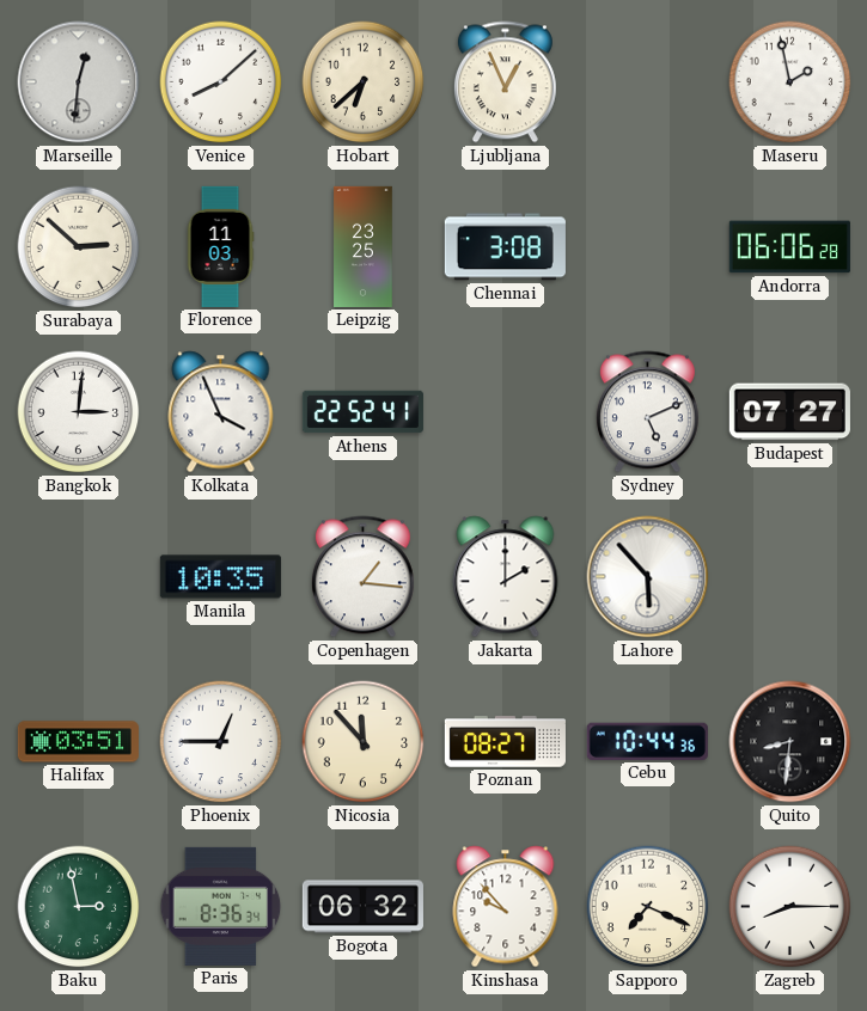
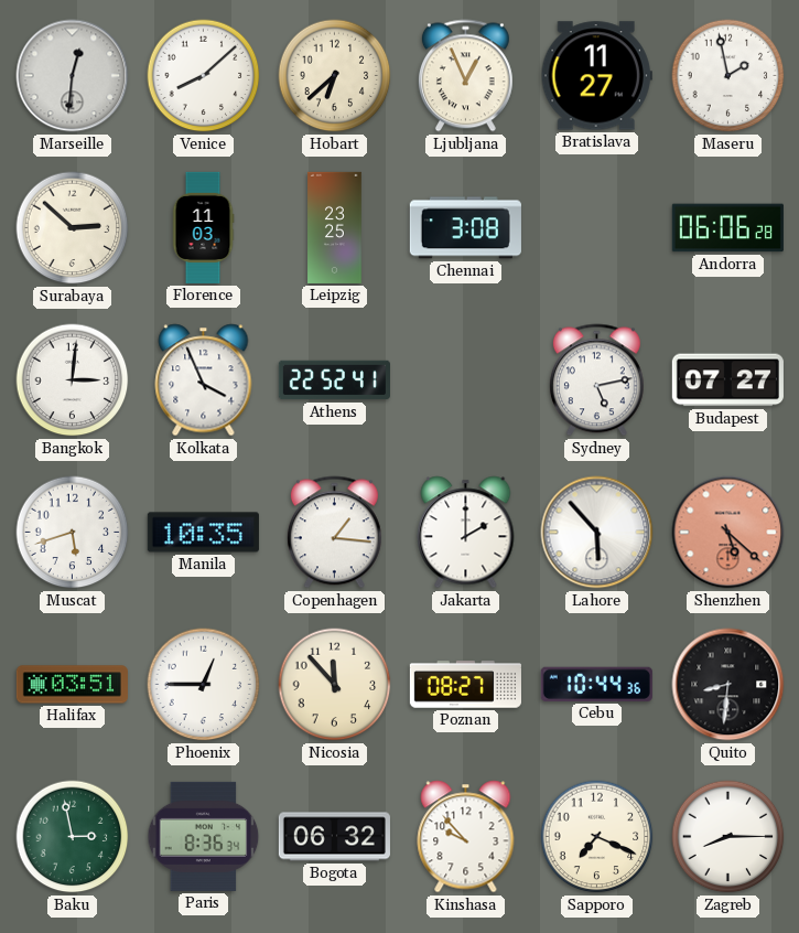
Bratislava: none -> 11:27
Sydney: 5:11 -> 5:13
Muscat: none -> 5:42
Shenzhen: none -> 5:22
